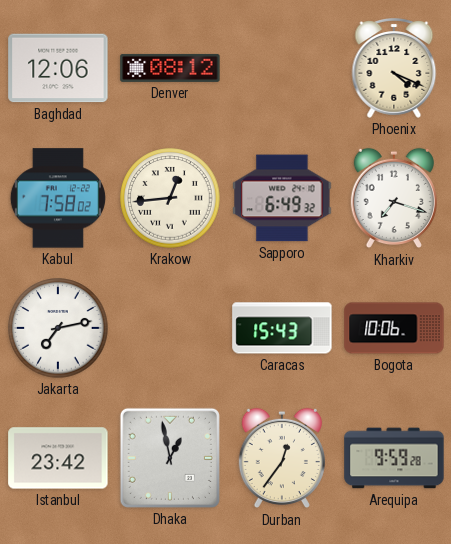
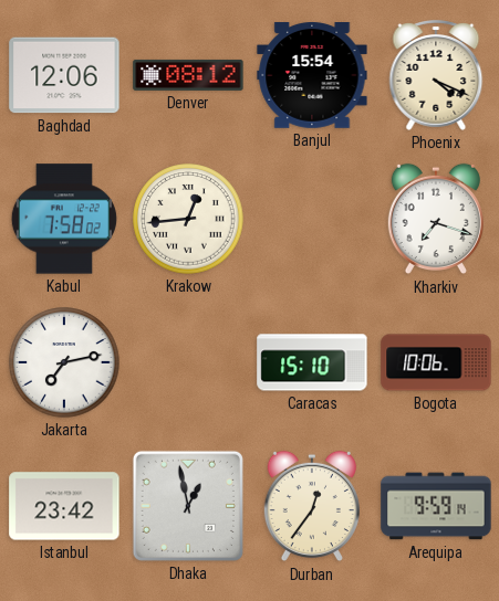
Banjul: none -> 15:54
Sapporo: 6:49 -> none
Caracas: 15:43 -> 15:10
Arequipa: 9:59:28 -> 9:59:14
